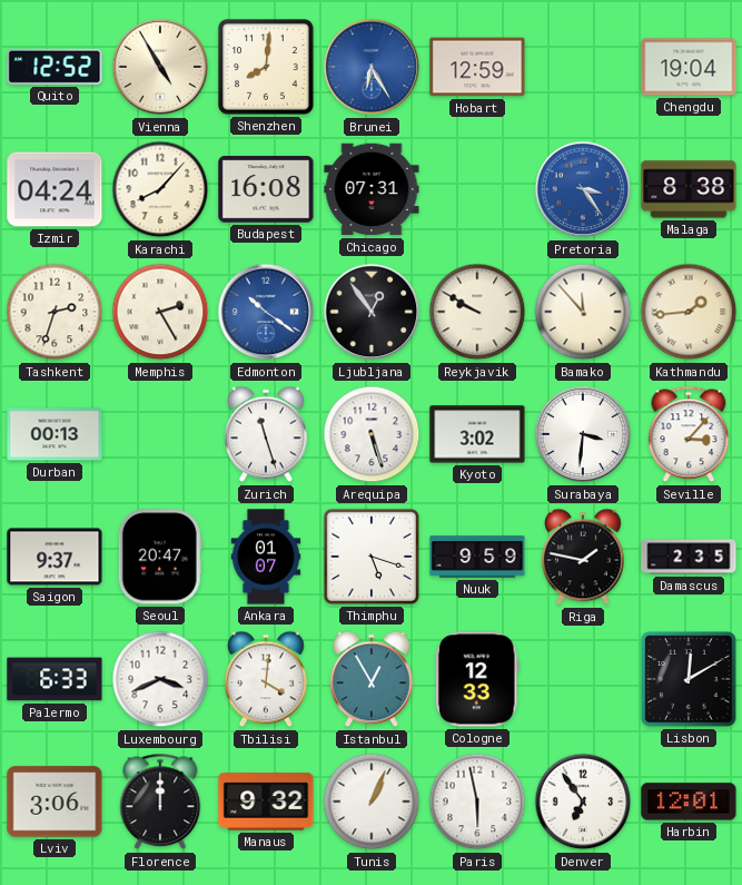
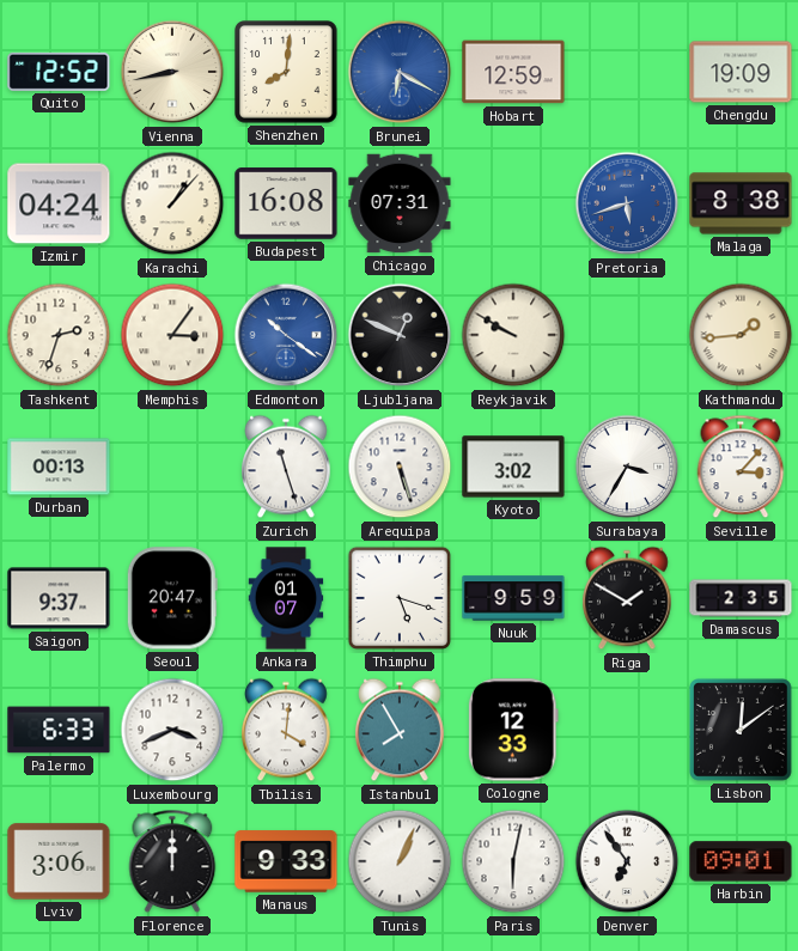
Vienna: 4:55 -> 8:43
Brunei: 6:25 -> 6:20
Chengdu: 19:04 -> 19:09
Karachi: 8:07 -> 1:07
Pretoria: 3:24 -> 5:42
Memphis: 2:25 -> 3:06
Ljubljana: 12:54 -> 12:49
Bamako: 11:53 -> none
Surabaya: 3:31 -> 3:35
Riga: 1:47 -> 1:50
Istanbul: 12:55 -> 7:55
Lisbon: 12:10 -> 12:09
Manaus: 9:32 -> 9:33
Paris: 5:58 -> 6:02
Harbin: 12:01 -> 09:01
